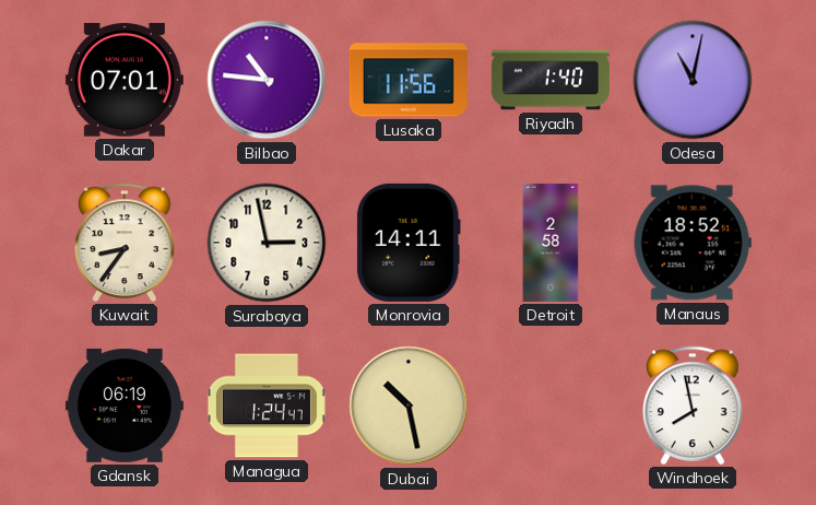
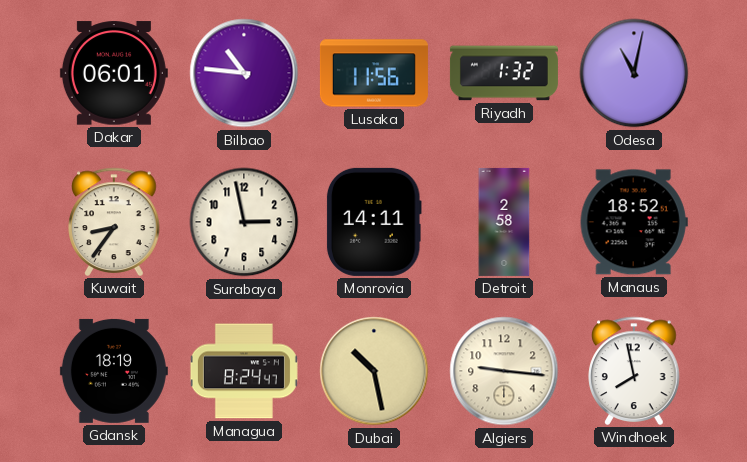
Dakar: 07:01 -> 06:01
Riyadh: 1:40 -> 1:32
Gdansk: 06:19 -> 18:19
Managua: 1:24 -> 8:24
Algiers: none -> 9:16
